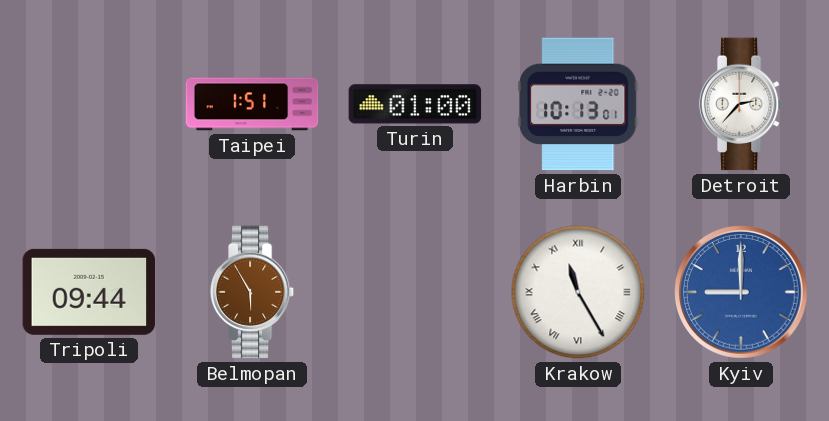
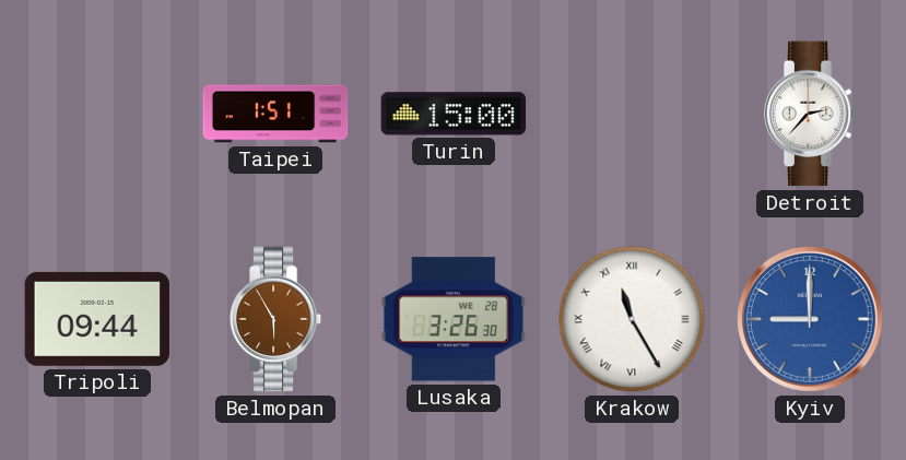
Turin: 01:00 -> 15:00
Harbin: 10:13 -> none
Lusaka: none -> 3:26
